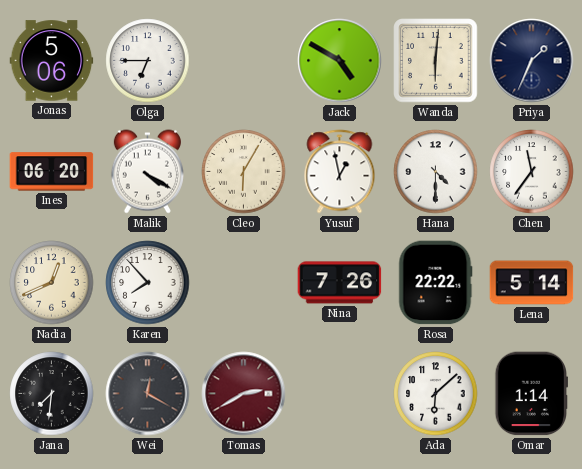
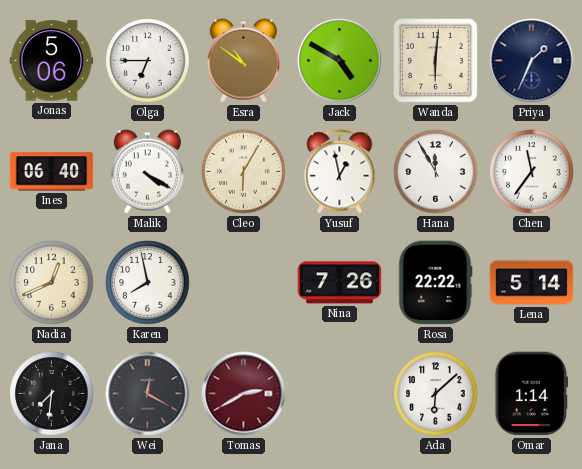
Esra: none -> 10:51
Ines: 06:20 -> 06:40
Hana: 4:30 -> 11:55
Karen: 7:53 -> 7:58
